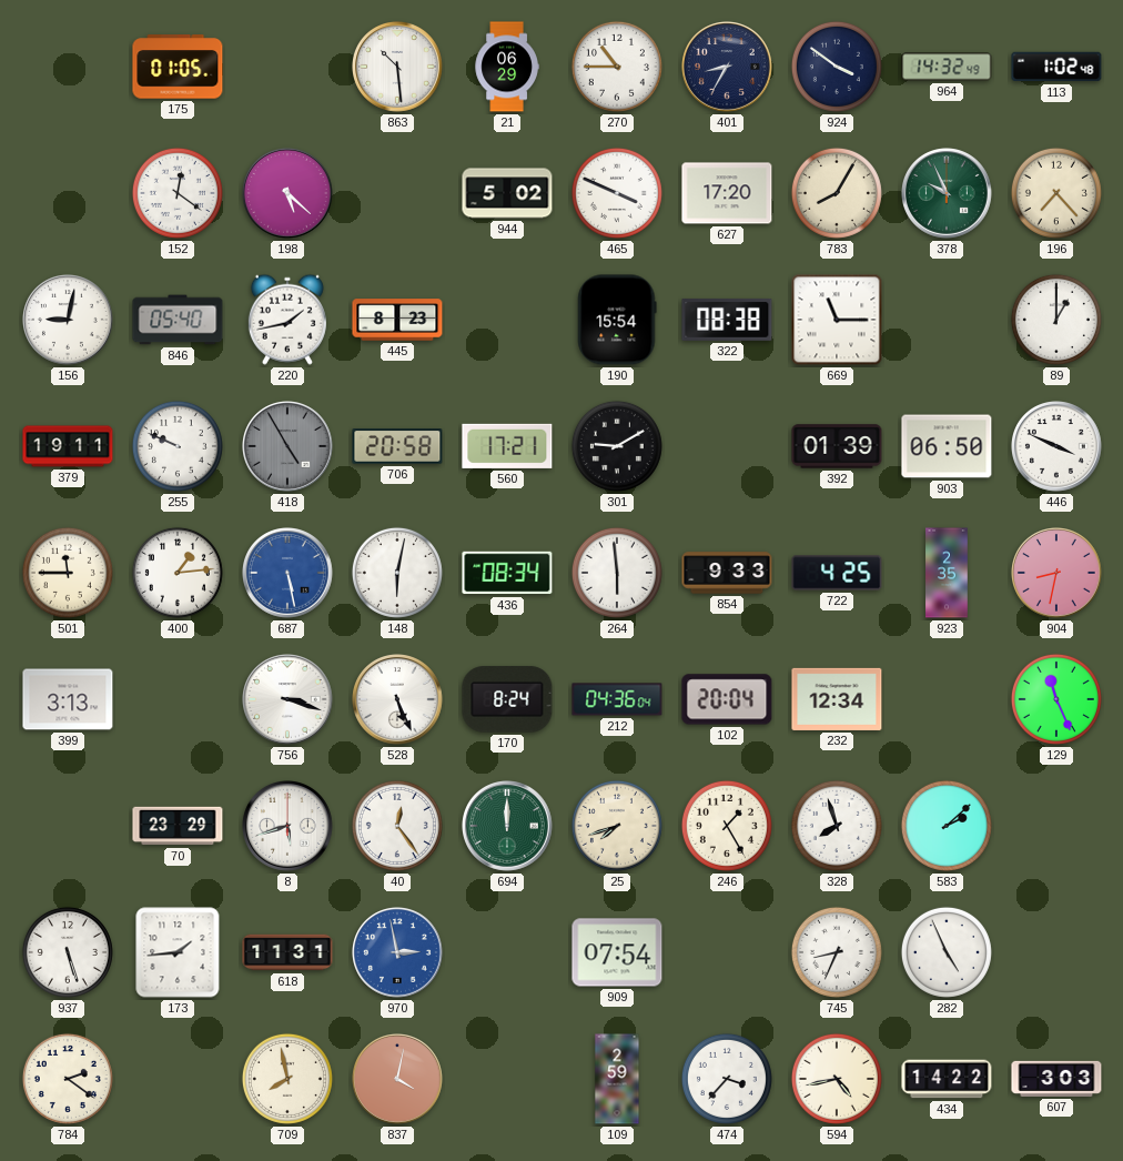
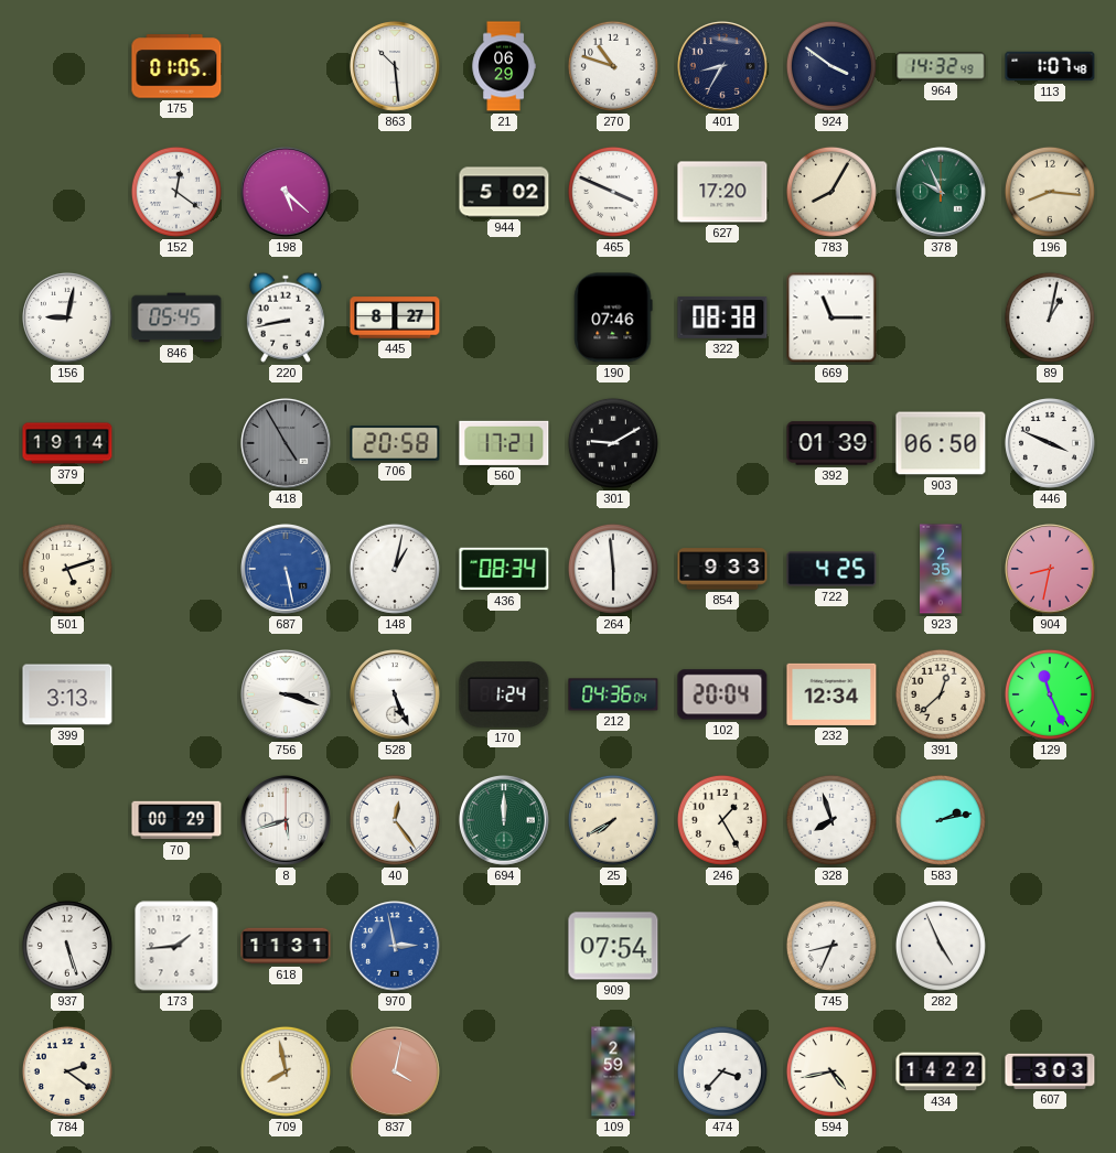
270: 10:45 -> 10:48
113: 1:02 -> 1:07
196: 7:23 -> 8:16
846: 05:40 -> 05:45
220: 1:43 -> 8:43
445: 8:23 -> 8:27
190: 15:54 -> 07:46
89: 1:00 -> 1:02
379: 19:11 -> 19:14
255: 9:49 -> none
501: 11:45 -> 5:12
400: 1:14 -> none
148: 6:02 -> 1:02
170: 8:24 -> 1:24
391: none -> 12:38
70: 23:29 -> 00:29
25: 7:42 -> 7:40
583: 2:08 -> 2:13
